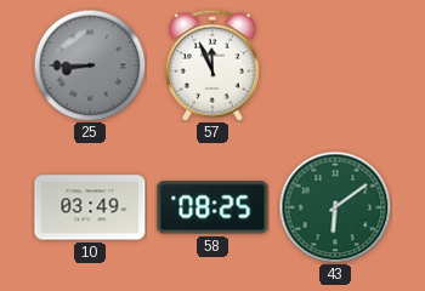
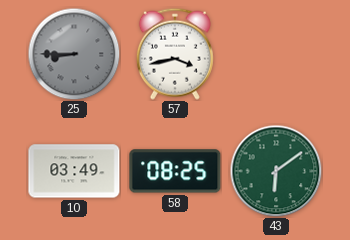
57: 11:56 -> 3:43
